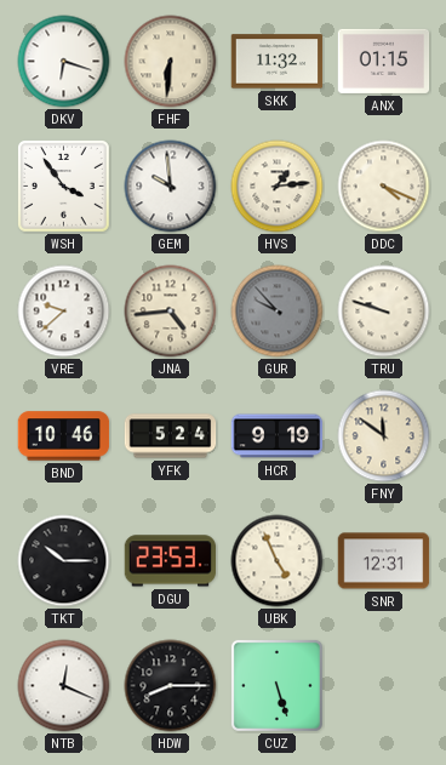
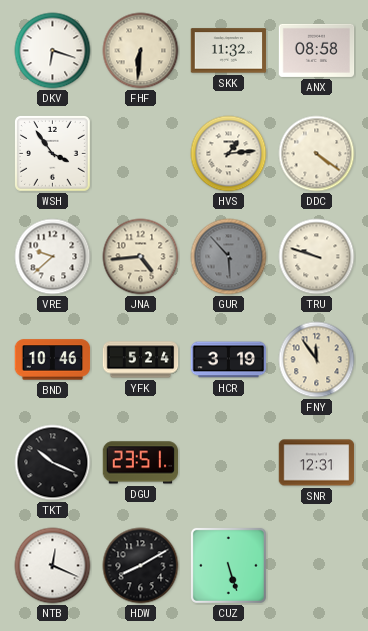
ANX: 01:15 -> 08:58
GEM: 9:59 -> none
DDC: 4:19 -> 4:21
GUR: 9:53 -> 5:53
HCR: 9:19 -> 3:19
FNY: 11:51 -> 11:54
TKT: 10:15 -> 10:19
DGU: 23:53 -> 23:51
UBK: 4:56 -> none
HDW: 8:15 -> 8:10
